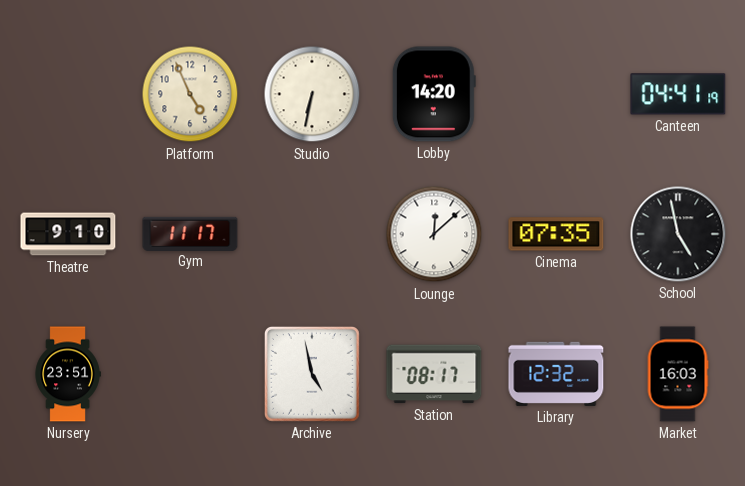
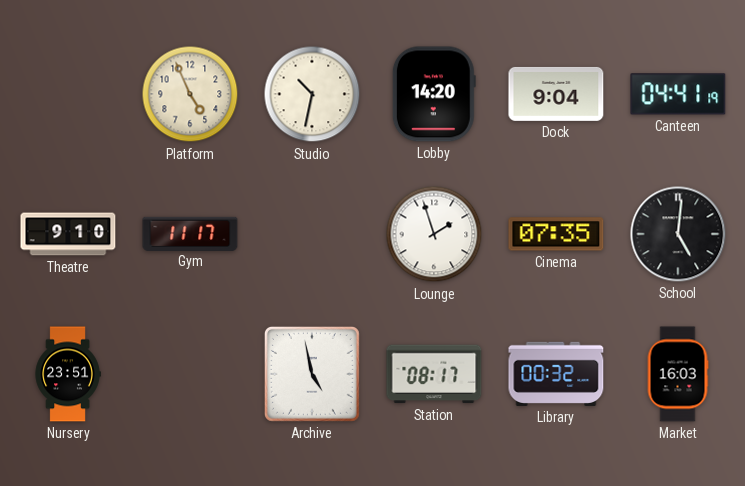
Studio: 6:32 -> 10:32
Dock: none -> 9:04
Lounge: 12:08 -> 1:57
School: 4:58 -> 5:01
Library: 12:32 -> 00:32
